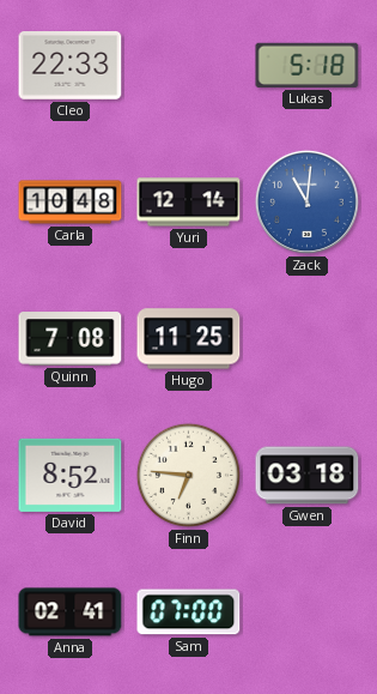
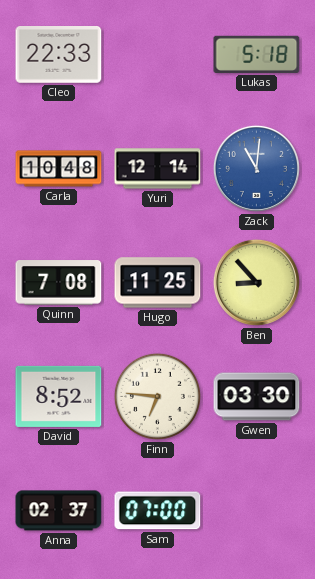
Ben: none -> 8:53
Gwen: 03:18 -> 03:30
Anna: 02:41 -> 02:37
